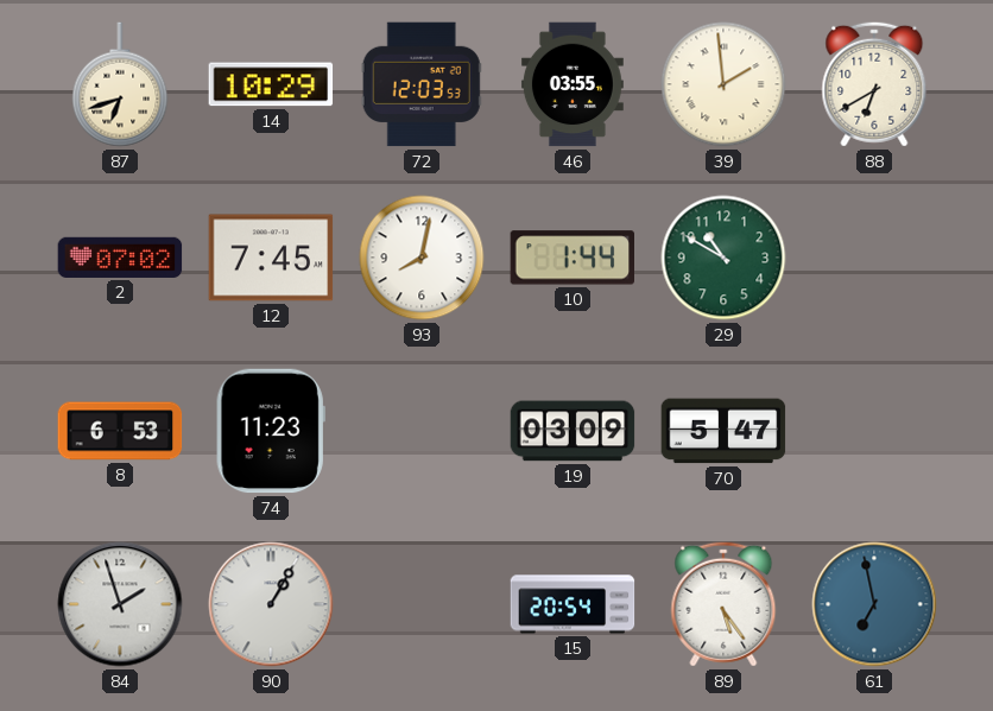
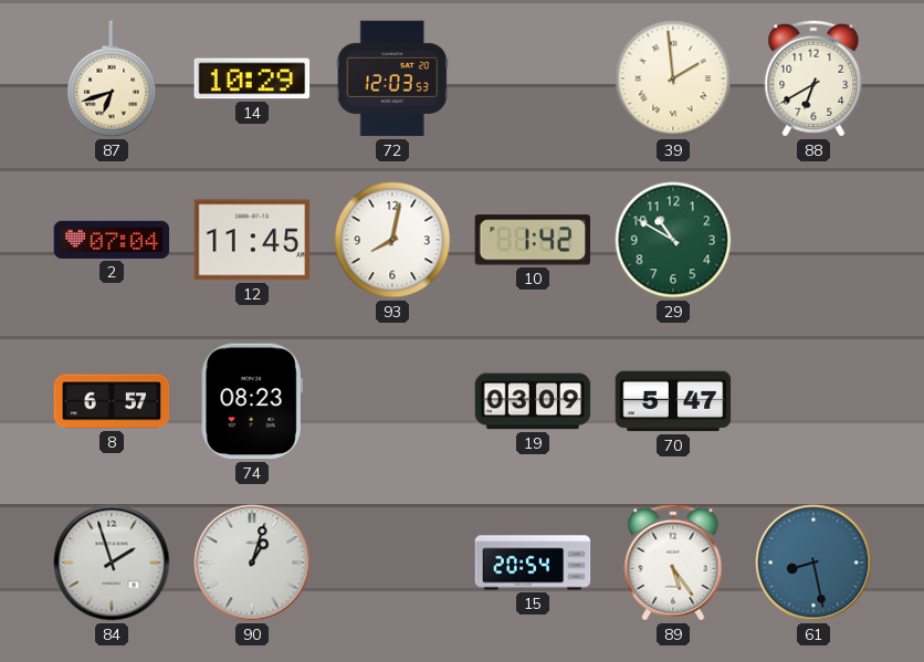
46: 03:55 -> none
2: 07:02 -> 07:04
12: 7:45 -> 11:45
10: 1:44 -> 1:42
8: 6:53 -> 6:57
74: 11:23 -> 08:23
90: 1:05 -> 1:03
61: 6:58 -> 8:28
